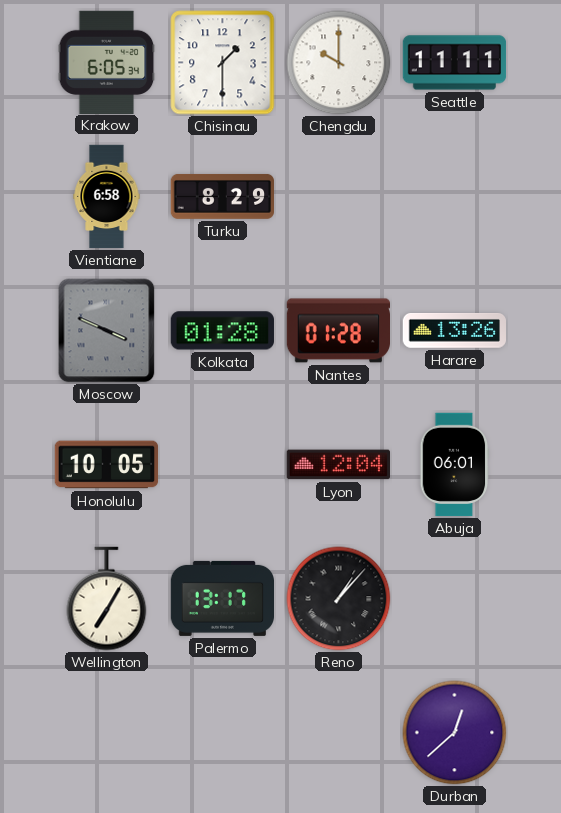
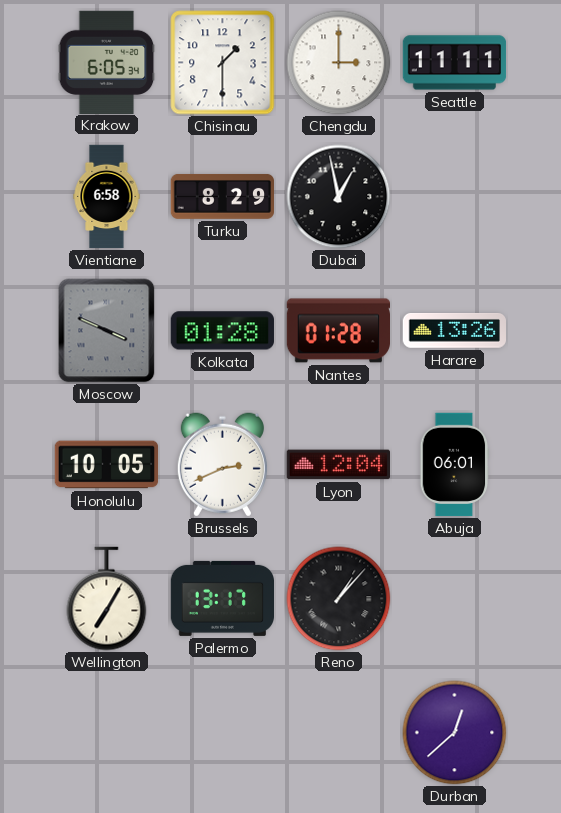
Chengdu: 10:00 -> 3:00
Dubai: none -> 12:58
Brussels: none -> 2:41
